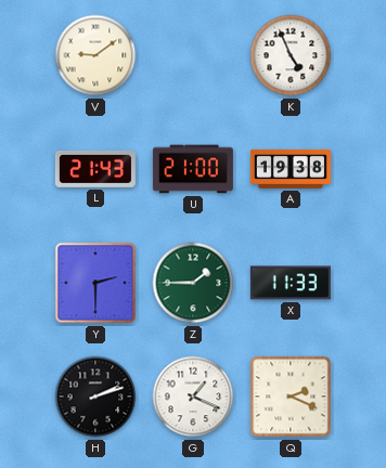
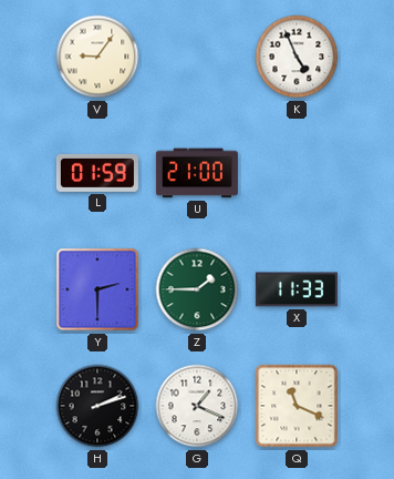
V: 9:09 -> 9:06
L: 21:43 -> 01:59
A: 19:38 -> none
Q: 2:19 -> 11:19
